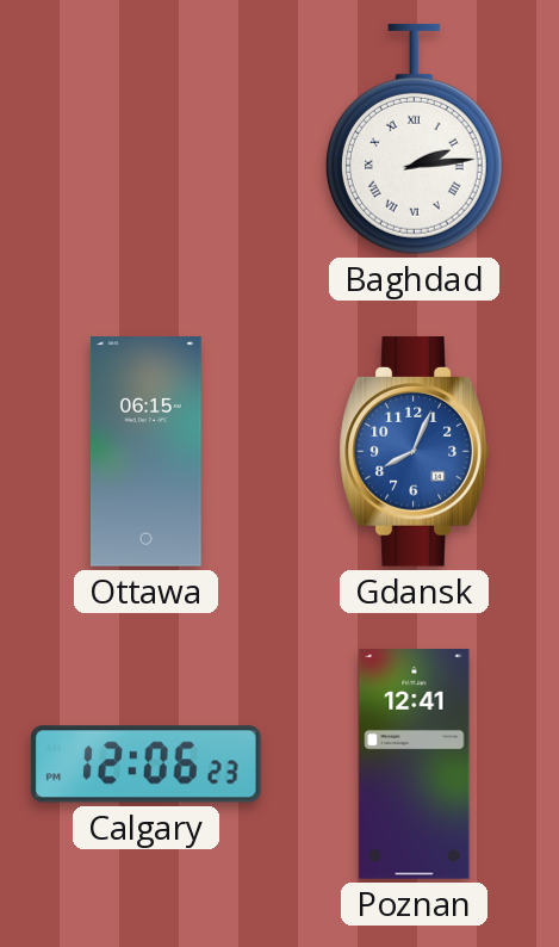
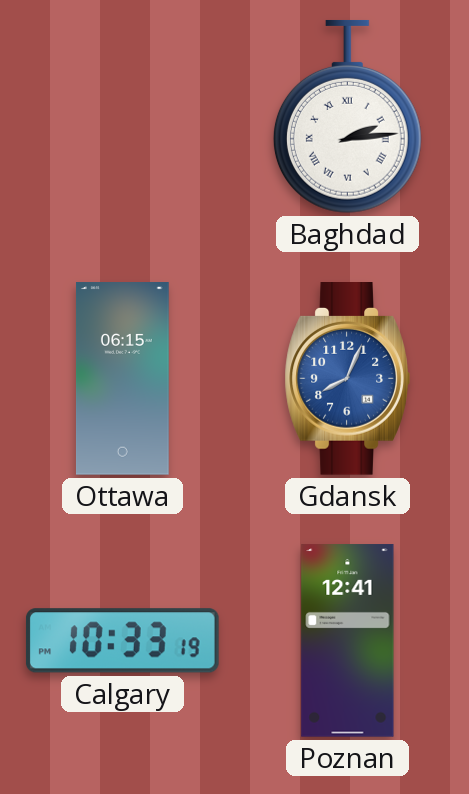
Calgary: 12:06 -> 10:33
